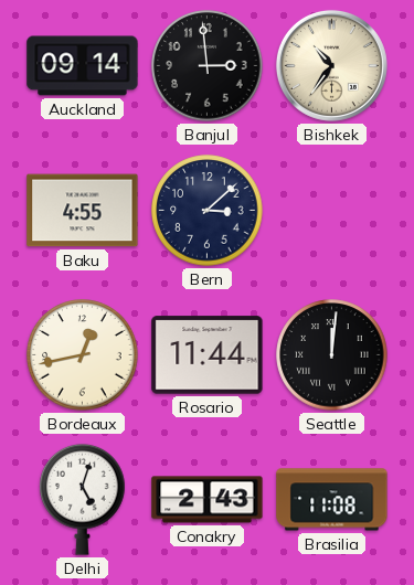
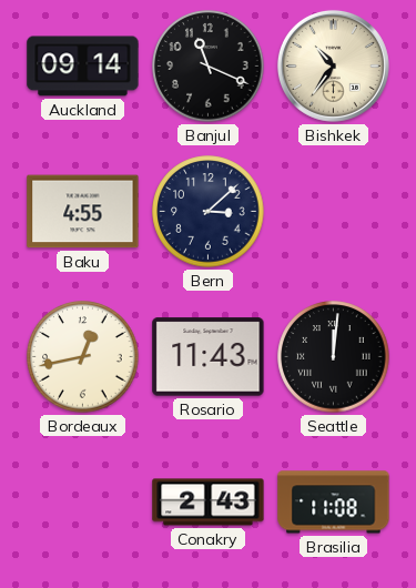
Banjul: 2:59 -> 11:19
Rosario: 11:44 -> 11:43
Delhi: 5:03 -> none
